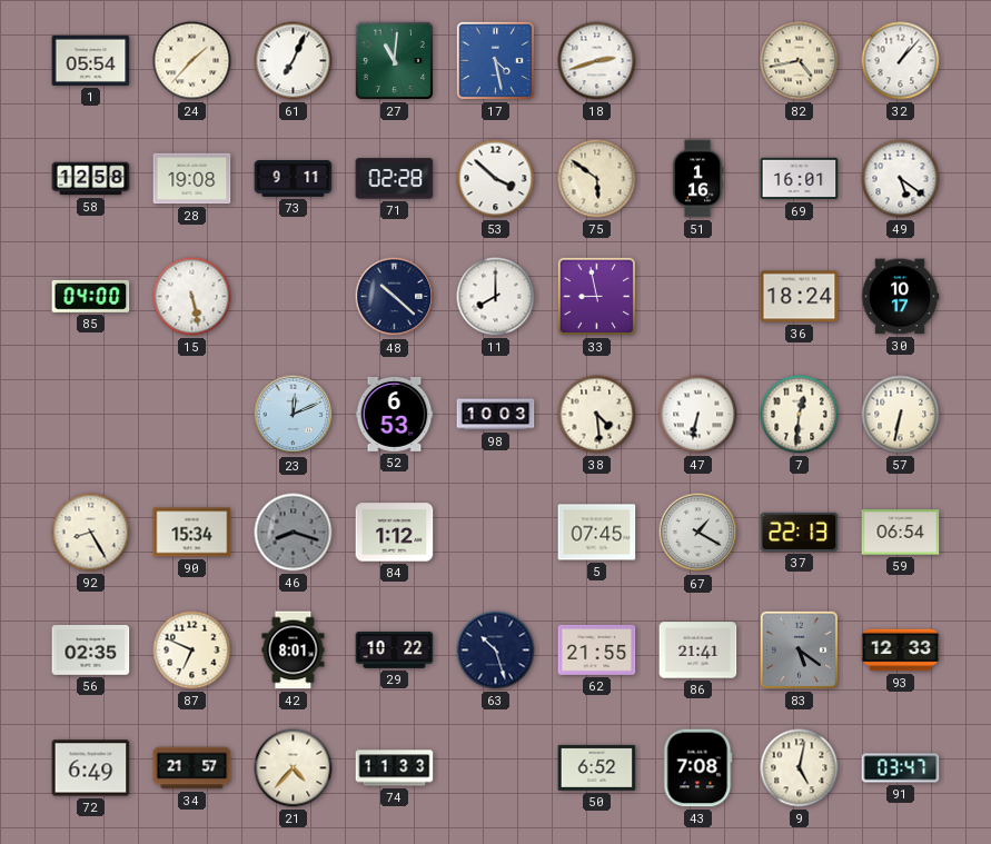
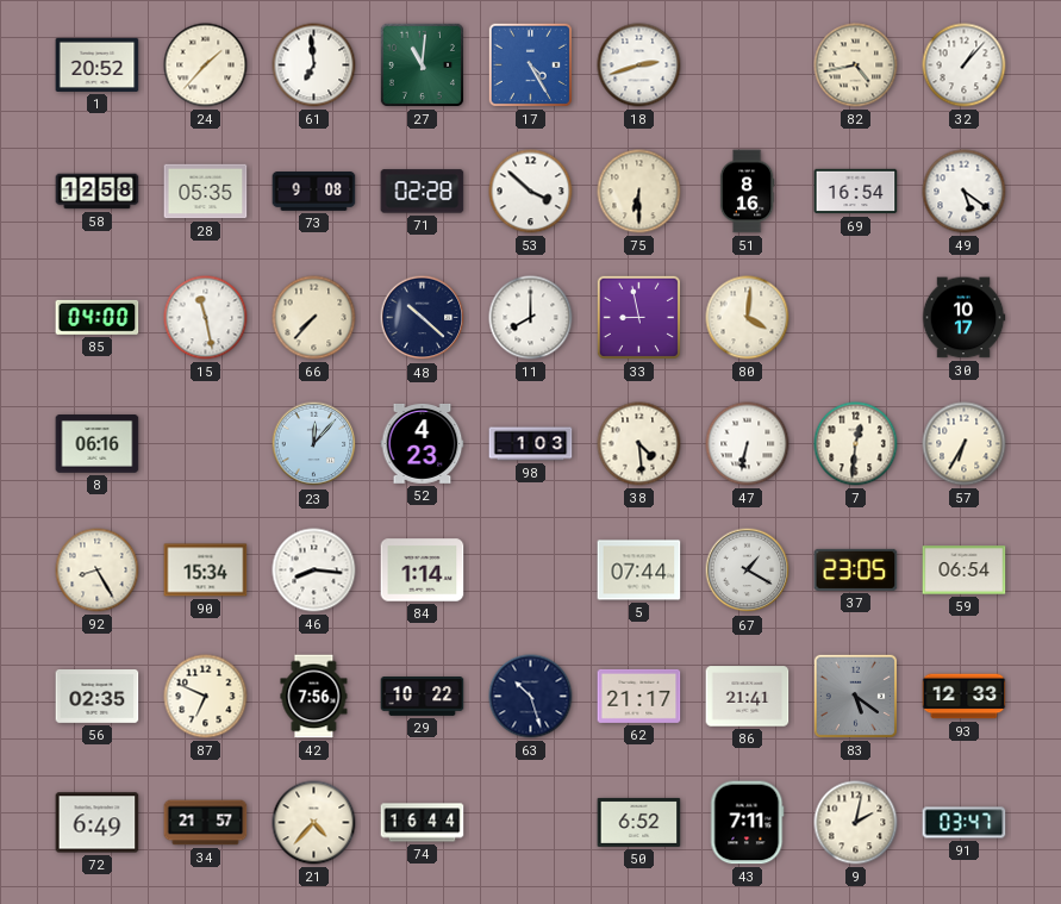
1: 05:54 -> 20:52
61: 7:04 -> 6:59
17: 4:28 -> 4:25
28: 19:08 -> 05:35
73: 9:11 -> 9:08
75: 5:51 -> 6:30
51: 1:16 -> 8:16
69: 16:01 -> 16:54
15: 5:28 -> 11:28
66: none -> 7:37
80: none -> 4:01
36: 18:24 -> none
8: none -> 06:16
23: 12:11 -> 12:07
52: 6:53 -> 4:23
98: 10:03 -> 1:03
57: 6:32 -> 6:35
46: 8:18 -> 8:16
46 dial: grey -> white
84: 1:12 -> 1:14
5: 07:45 -> 07:44
37: 22:13 -> 23:05
42: 8:01 -> 7:56
62: 21:55 -> 21:17
74: 11:33 -> 16:44
43: 7:08 -> 7:11
9: 5:02 -> 2:02
